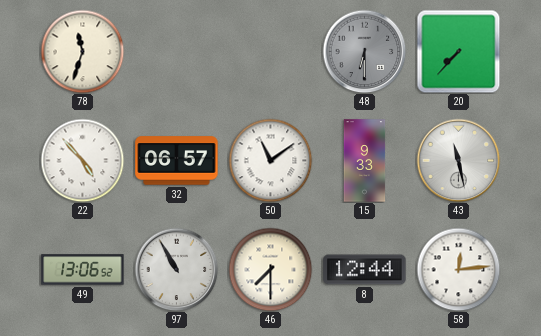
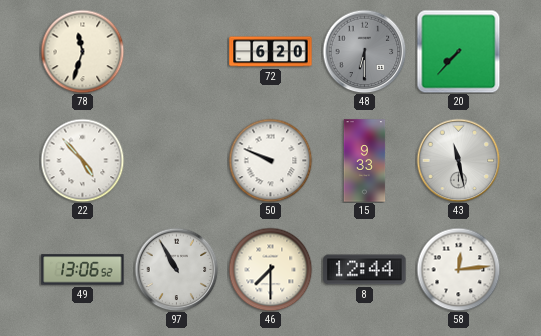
72: none -> 6:20
32: 06:57 -> none
50: 11:09 -> 9:49
